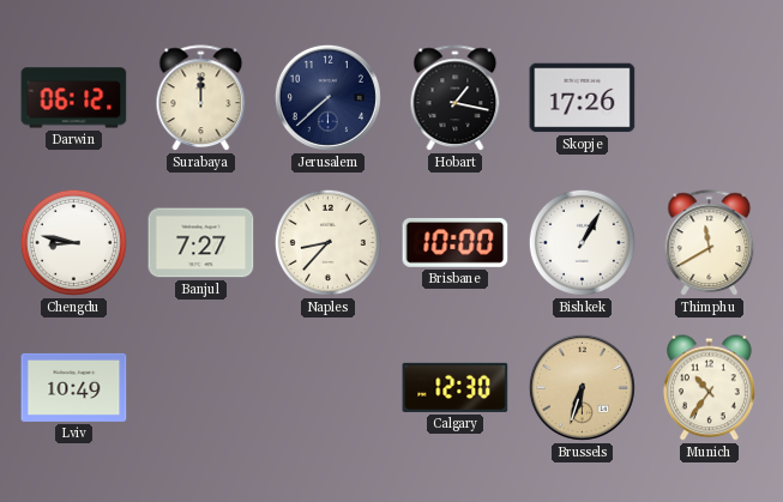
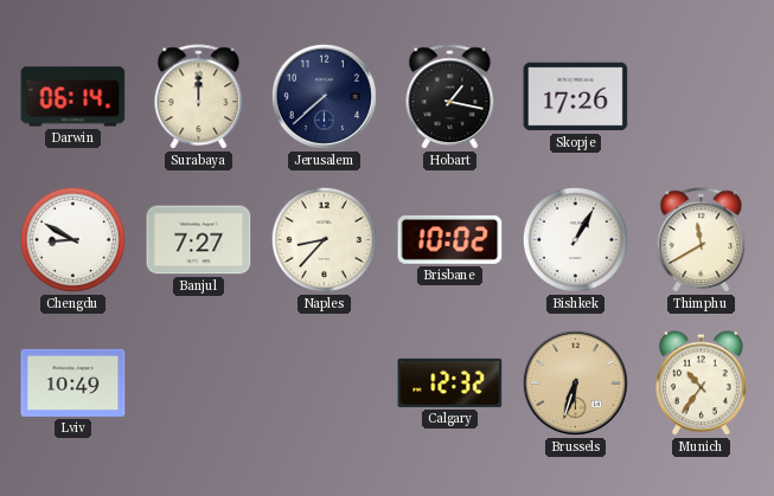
Darwin: 06:12 -> 06:14
Chengdu: 8:47 -> 8:50
Brisbane: 10:00 -> 10:02
Calgary: 12:30 -> 12:32
